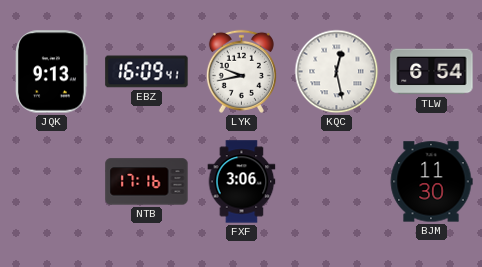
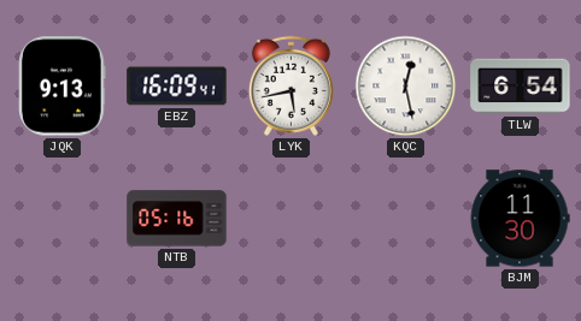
LYK: 9:43 -> 5:43
NTB: 17:16 -> 05:16
FXF: 3:06 -> none
